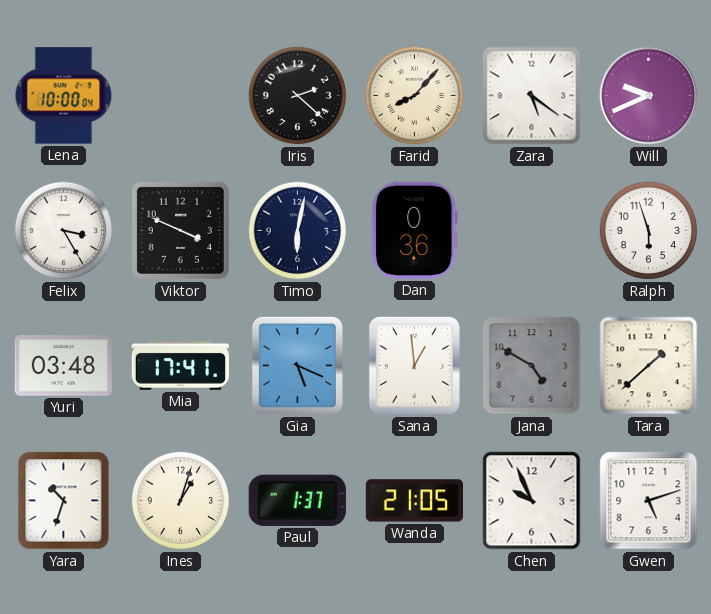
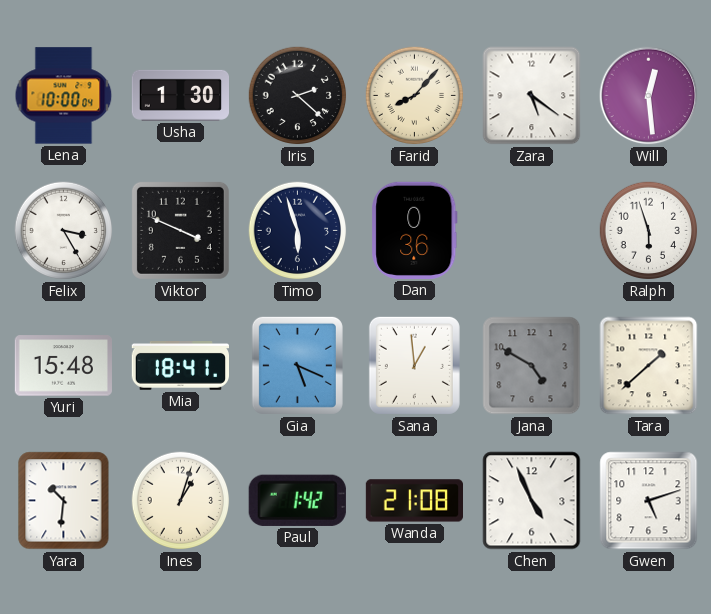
Usha: none -> 1:30
Will: 9:41 -> 12:29
Timo: 6:02 -> 5:57
Yuri: 03:48 -> 15:48
Mia: 17:41 -> 18:41
Yara: 10:33 -> 10:31
Paul: 1:37 -> 1:42
Wanda: 21:05 -> 21:08
Chen: 9:56 -> 4:56
